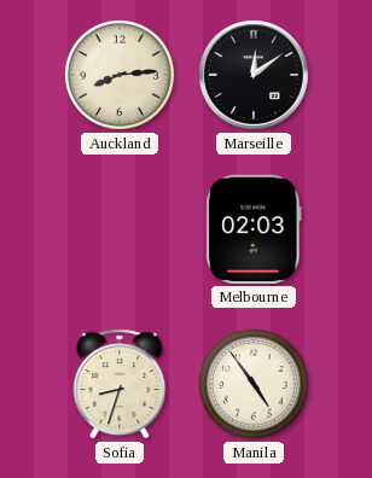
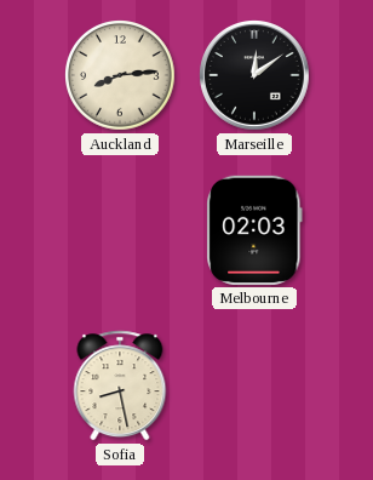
Sofia: 8:33 -> 8:28
Manila: 4:54 -> none
